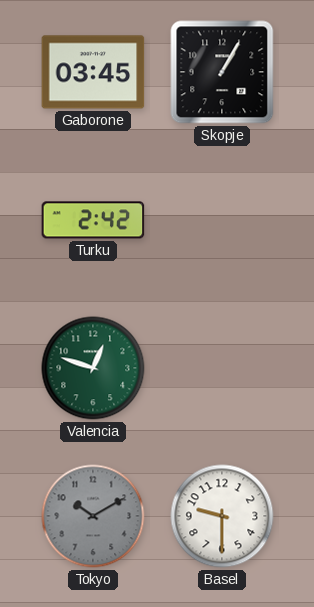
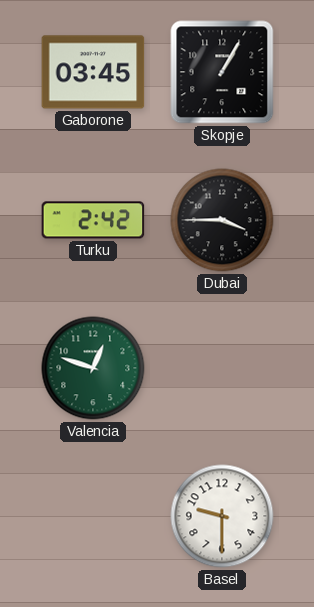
Dubai: none -> 3:45
Tokyo: 10:10 -> none
